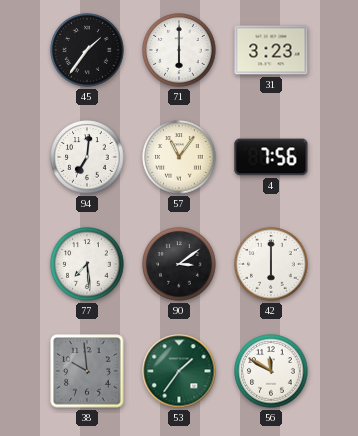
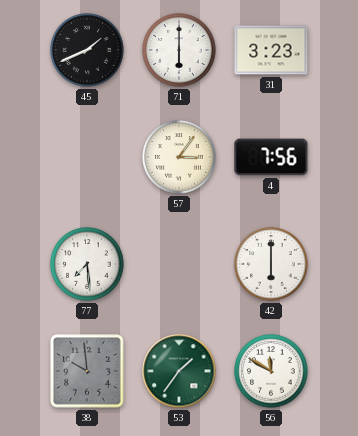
45: 1:36 -> 1:41
94: 7:01 -> none
57: 11:06 -> 3:06
90: 3:09 -> none
